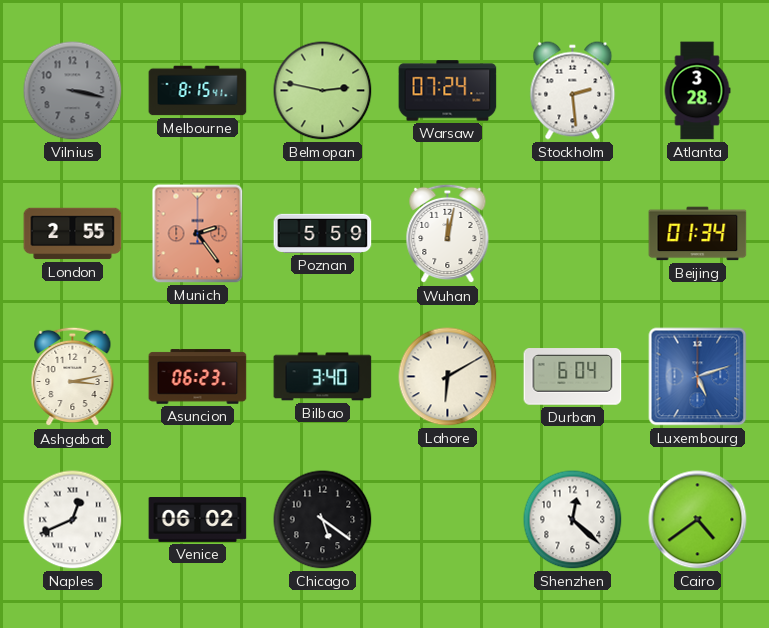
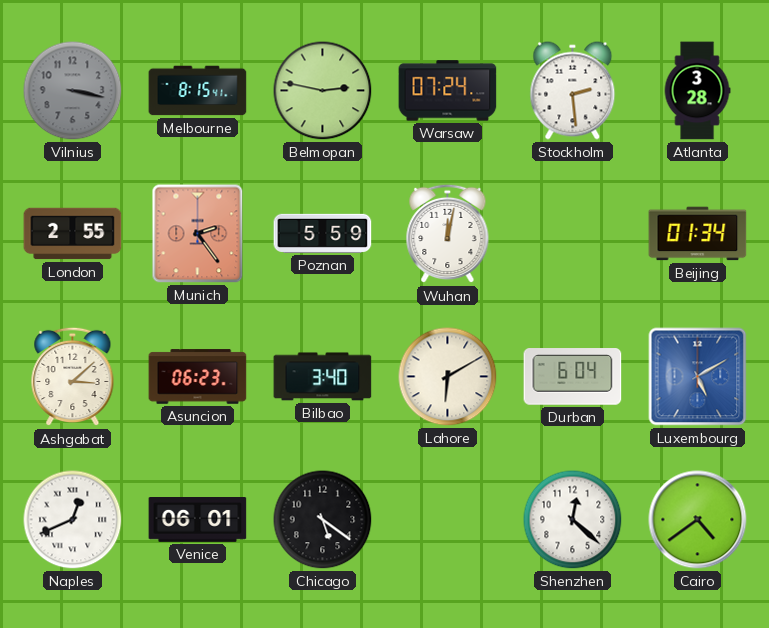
Ashgabat: 3:13 -> 3:08
Luxembourg: 5:12 -> 5:10
Venice: 06:02 -> 06:01
